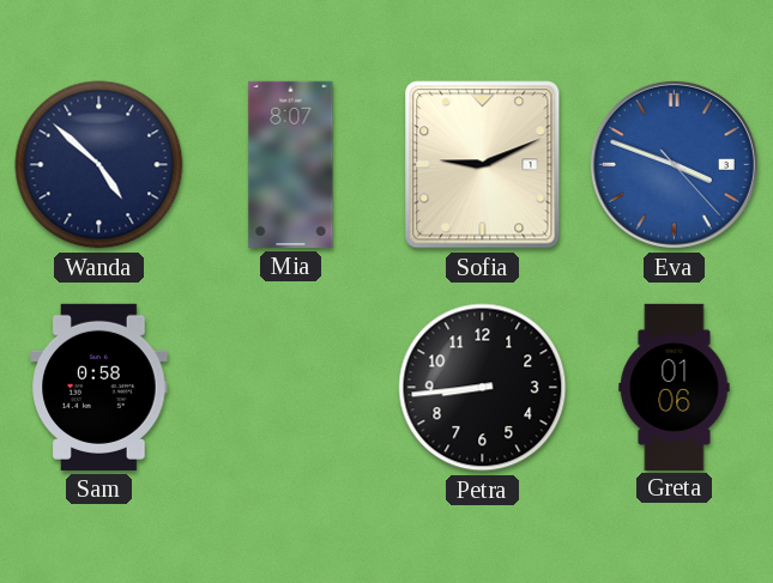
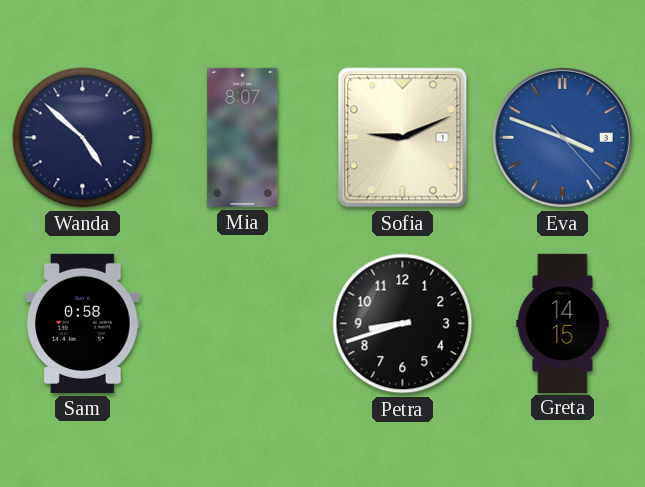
Petra: 8:44 -> 8:42
Greta: 01:06 -> 14:15
